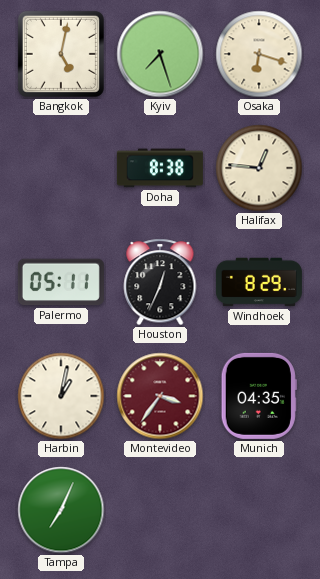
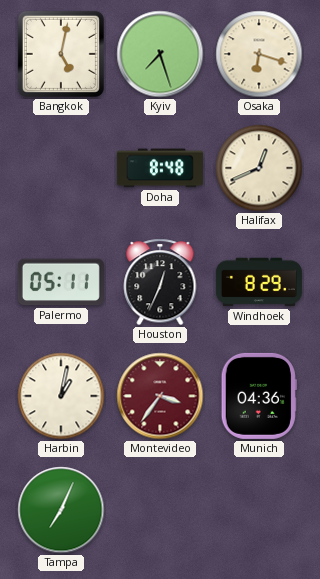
Doha: 8:38 -> 8:48
Halifax: 12:46 -> 12:41
Munich: 04:35 -> 04:36
